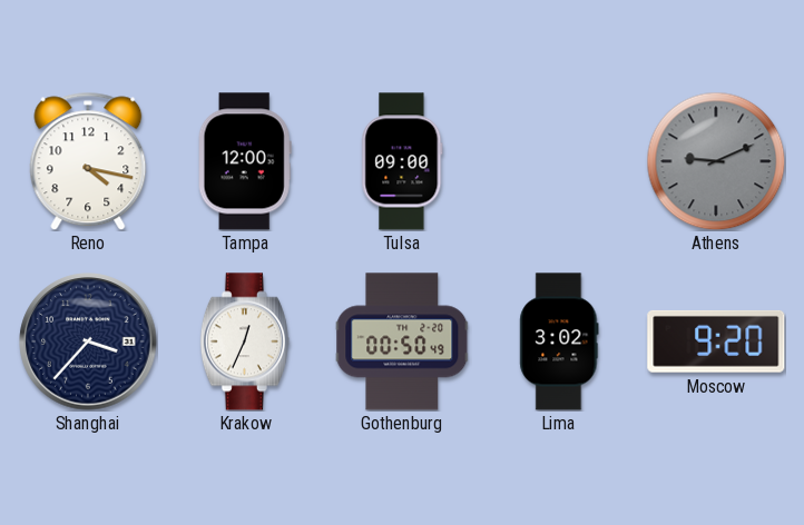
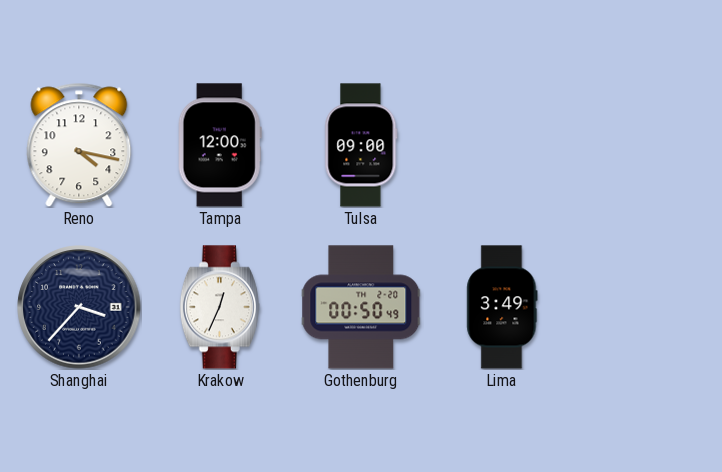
Athens: 9:11 -> none
Lima: 3:02 -> 3:49
Moscow: 9:20 -> none
